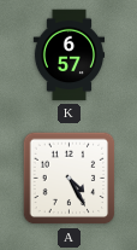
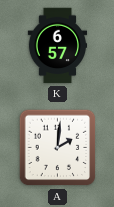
A: 4:25 -> 2:01
